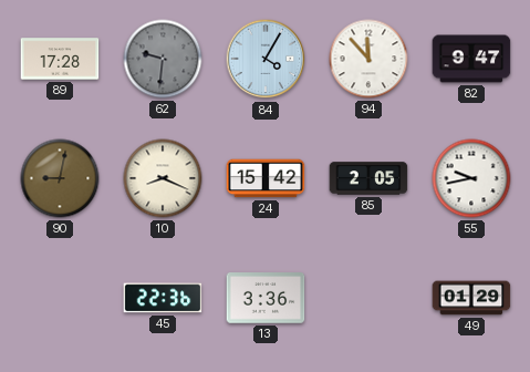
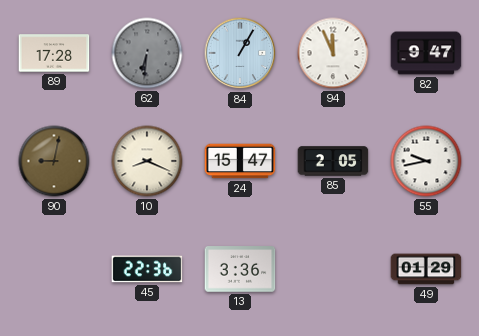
62: 9:31 -> 6:31
84: 4:05 -> 1:05
94: 11:53 -> 11:56
24: 15:42 -> 15:47
